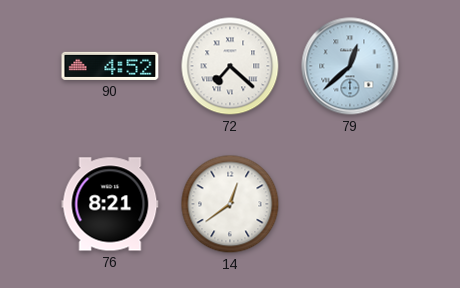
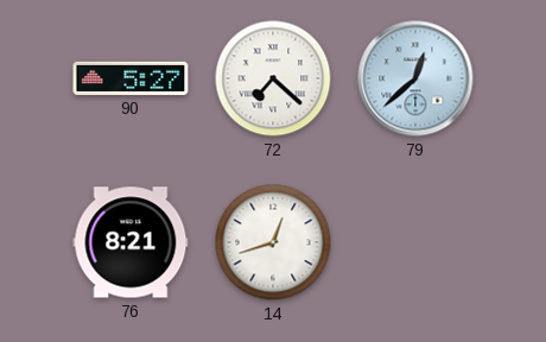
90: 4:52 -> 5:27
14: 12:39 -> 12:42
